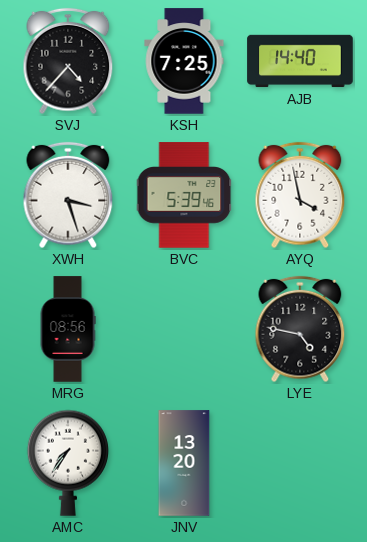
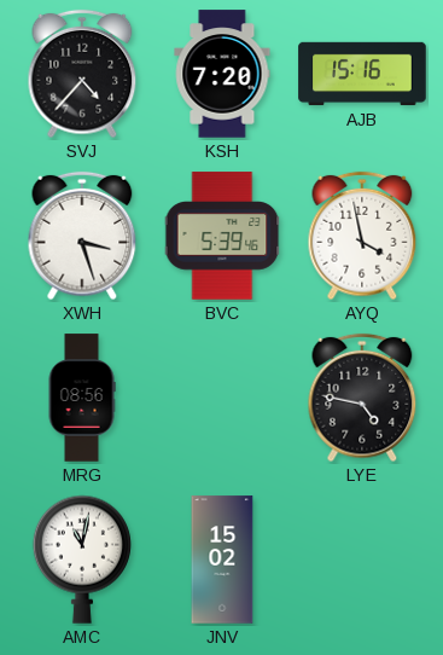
KSH: 7:25 -> 7:20
AJB: 14:40 -> 15:16
AMC: 7:36 -> 11:02
JNV: 13:20 -> 15:02
